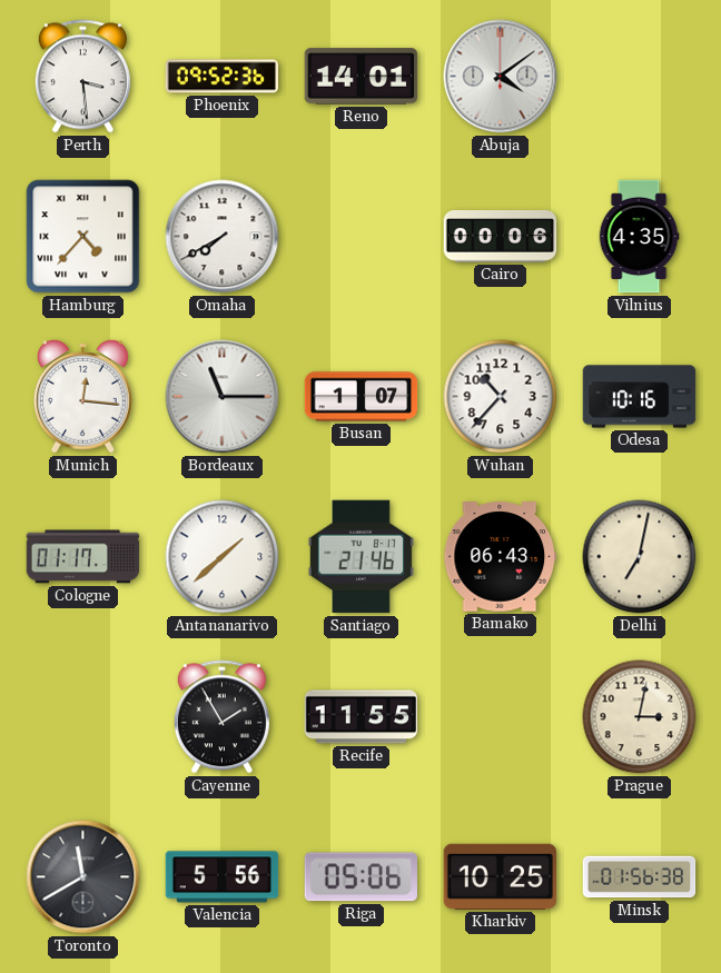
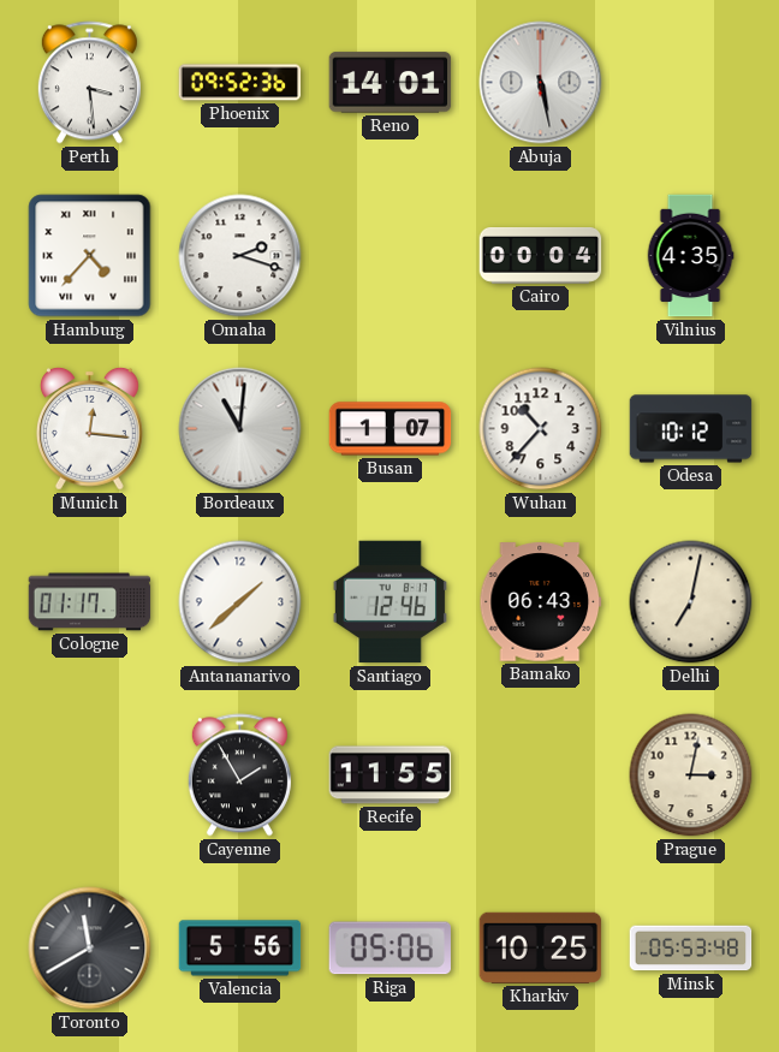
Abuja: 4:09 -> 5:28
Omaha: 7:40 -> 2:18
Cairo: 00:06 -> 00:04
Bordeaux: 11:15 -> 11:01
Odesa: 10:16 -> 10:12
Santiago: 21:46 -> 12:46
Minsk: 01:56 -> 05:53
